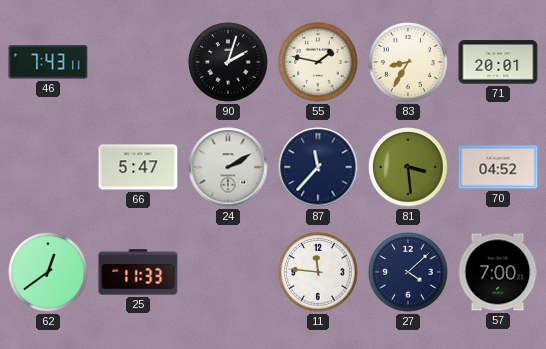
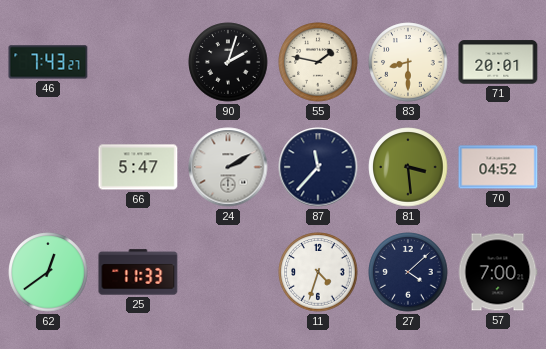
46: 7:43:11 -> 7:43:27
83: 8:35 -> 8:30
11: 11:46 -> 4:33
